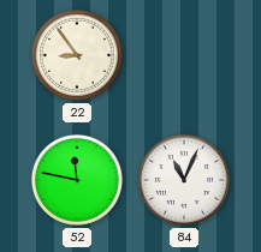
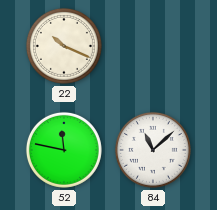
22: 8:54 -> 10:19
84: 11:04 -> 11:08
